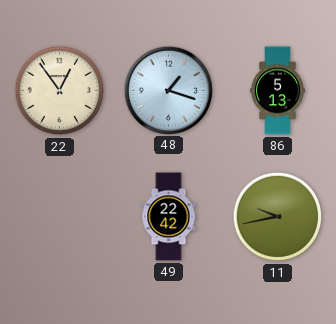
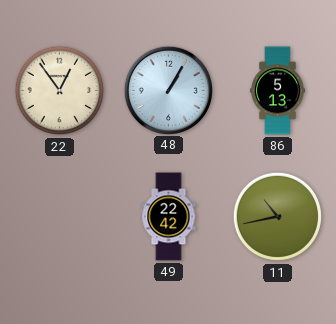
48: 1:18 -> 1:05
11: 9:43 -> 10:43
